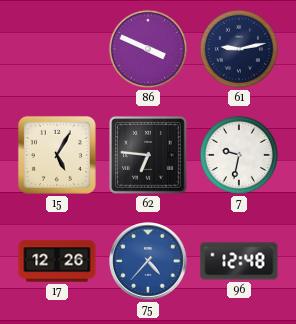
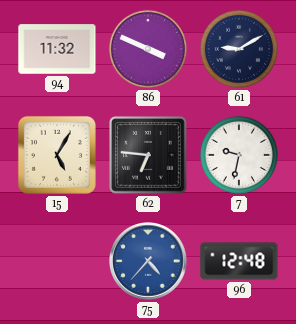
94: none -> 11:32
61: 9:13 -> 9:10
17: 12:26 -> none
